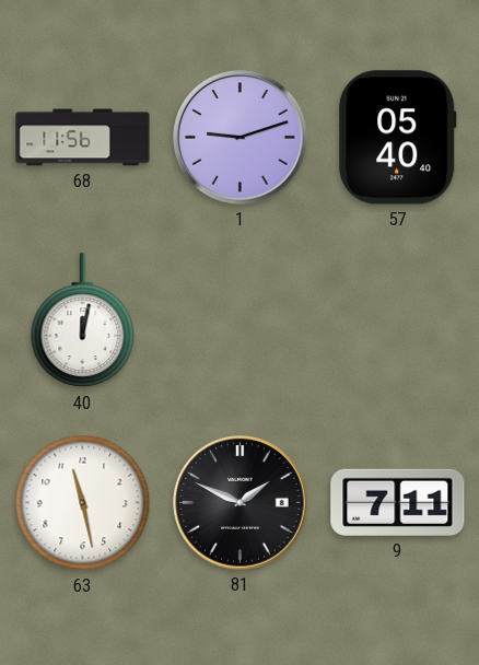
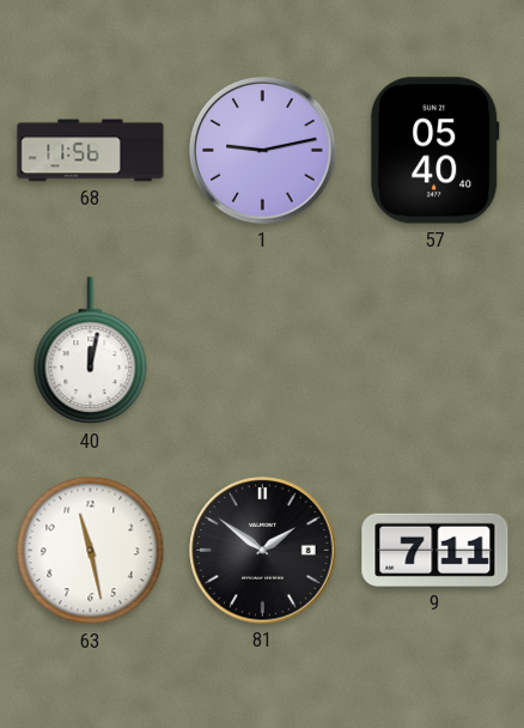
1: 9:12 -> 9:13
81: 1:49 -> 1:51
